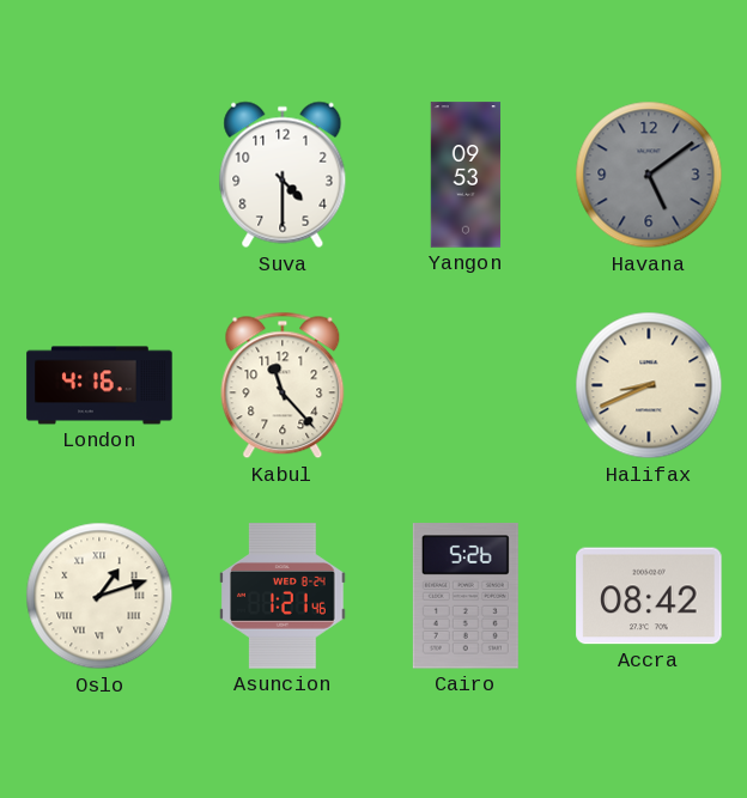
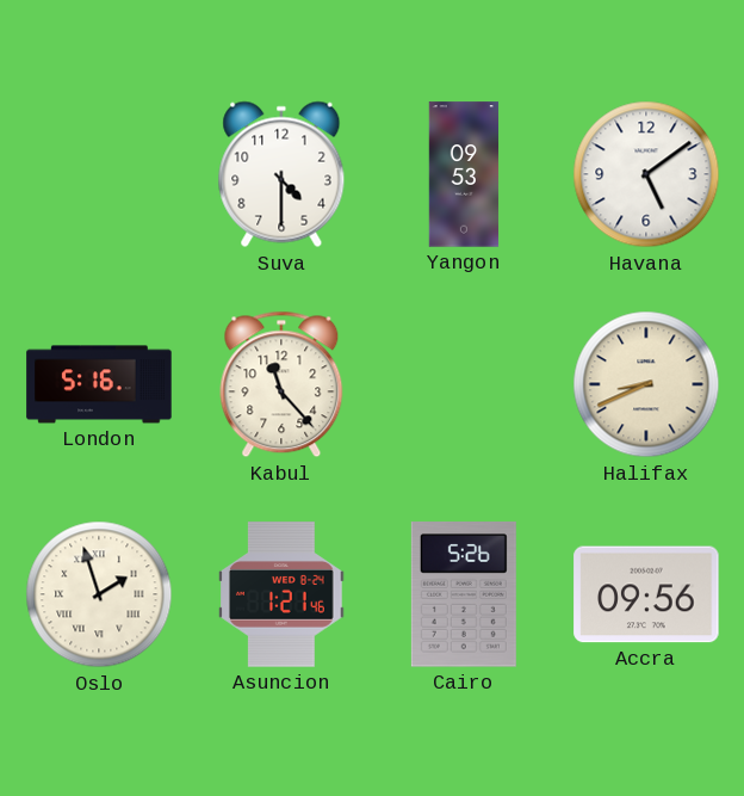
Havana dial: grey -> white
London: 4:16 -> 5:16
Oslo: 1:12 -> 1:57
Accra: 08:42 -> 09:56
